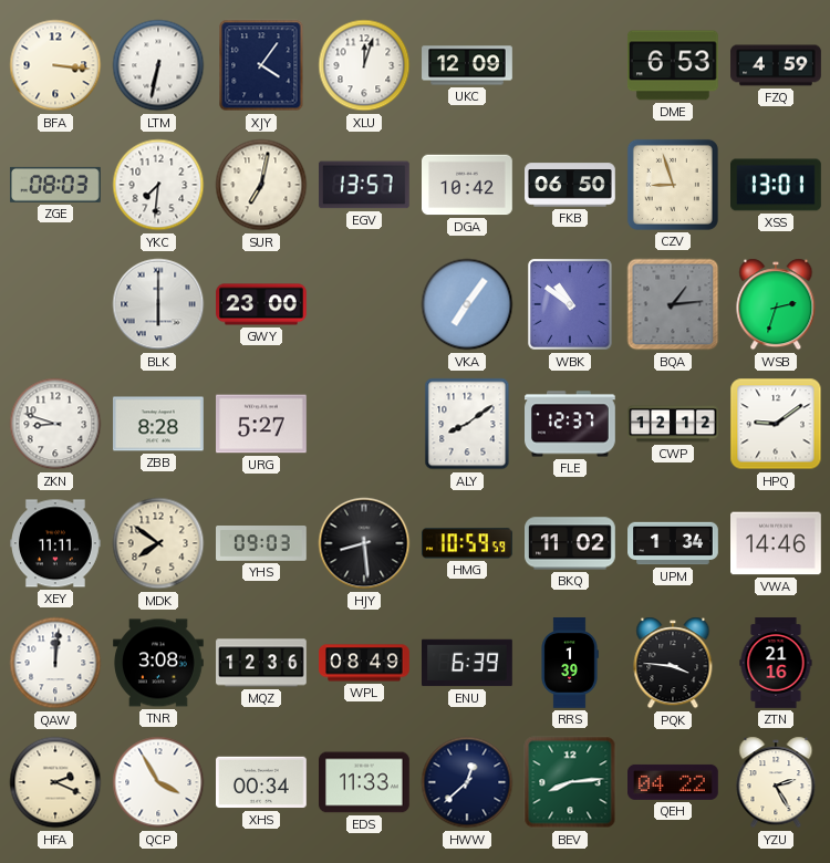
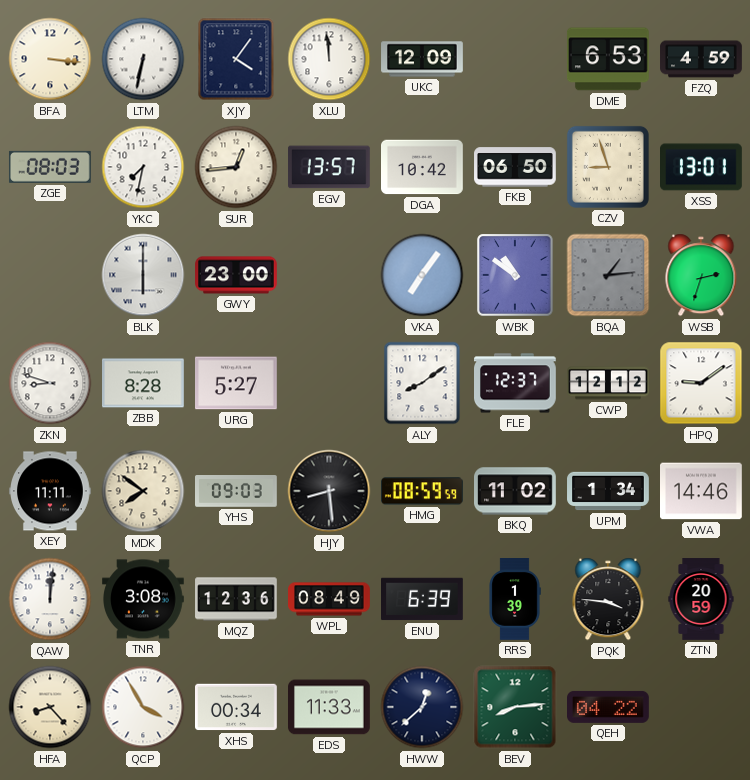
XLU: 12:03 -> 11:59
YKC: 7:31 -> 7:32
SUR: 7:02 -> 12:44
HMG: 10:59 -> 08:59
ZTN: 21:16 -> 20:59
HFA: 2:19 -> 8:23
YZU: 2:25 -> none
